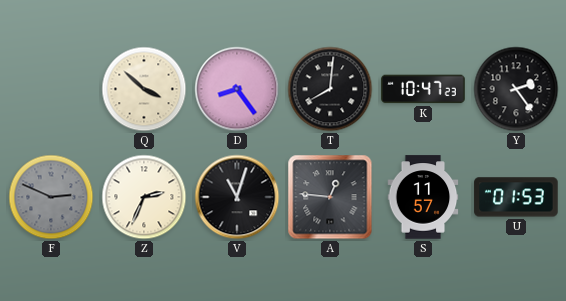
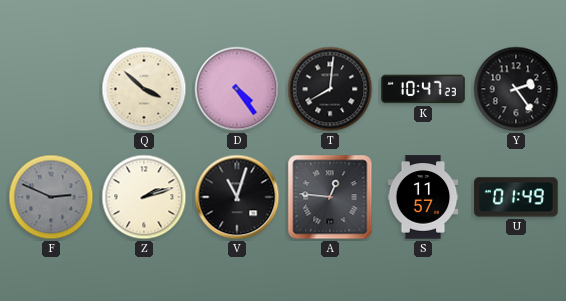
D: 8:24 -> 4:24
Z: 2:34 -> 2:12
U: 01:53 -> 01:49
